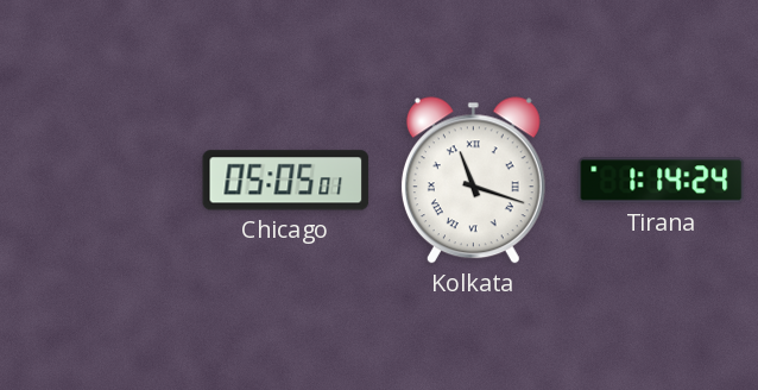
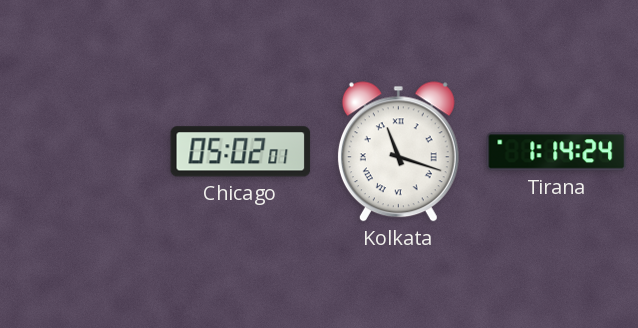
Chicago: 05:05 -> 05:02
